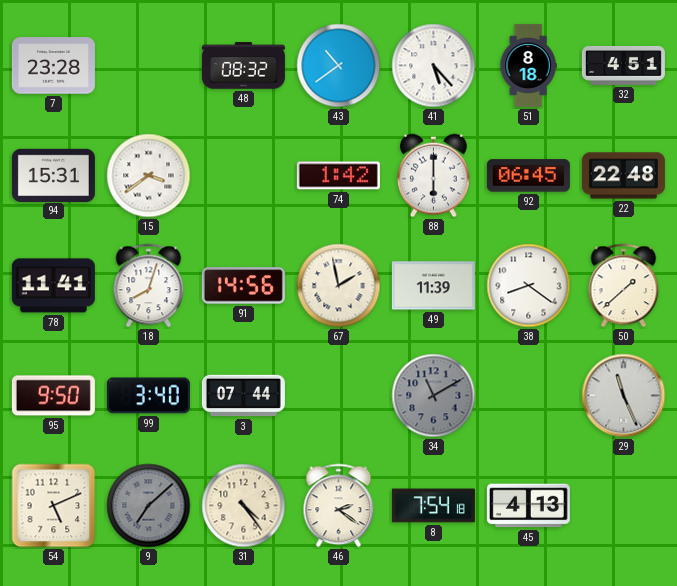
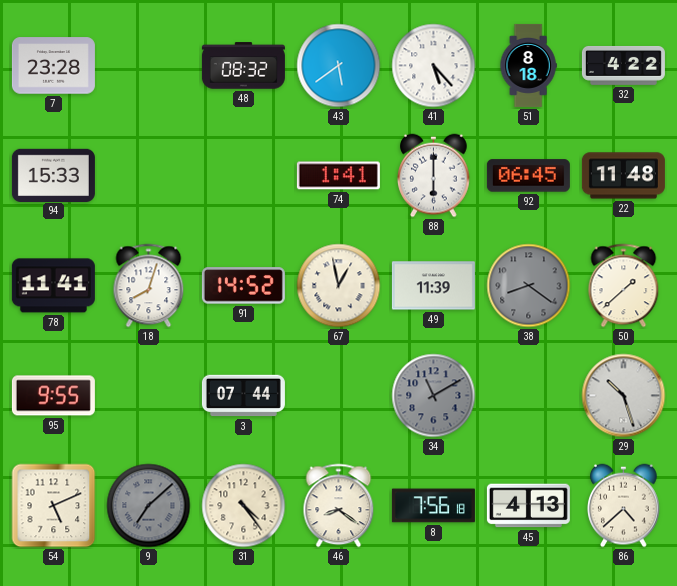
43: 10:39 -> 5:39
32: 4:51 -> 4:22
94: 15:31 -> 15:33
15: 3:39 -> none
74: 1:42 -> 1:41
22: 22:48 -> 11:48
91: 14:56 -> 14:52
67: 1:58 -> 12:58
38 dial: white -> grey
95: 9:50 -> 9:55
99: 3:40 -> none
29: 11:26 -> 10:27
46: 2:21 -> 8:21
8: 7:54 -> 7:56
86: none -> 4:38
